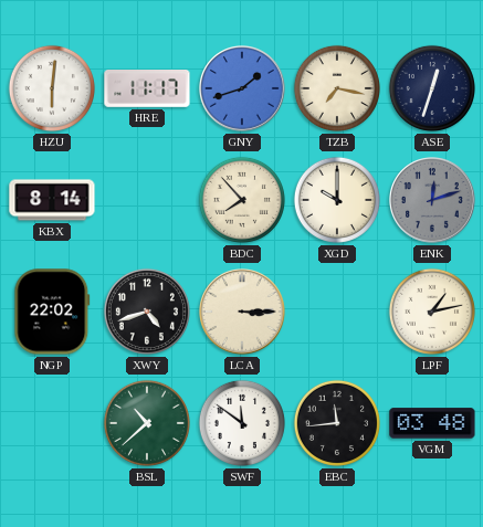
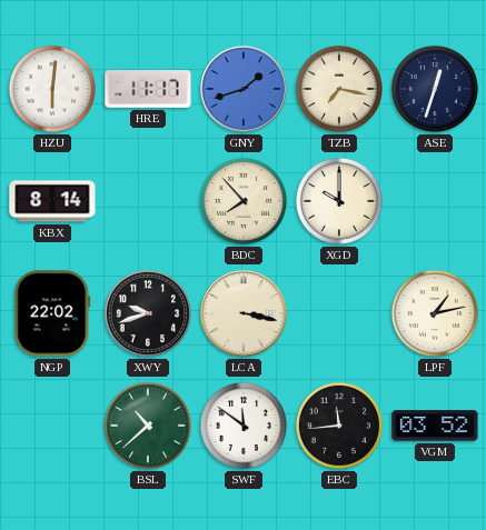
ENK: 12:12 -> none
XWY: 4:42 -> 9:42
LCA: 3:15 -> 3:17
VGM: 03:48 -> 03:52
